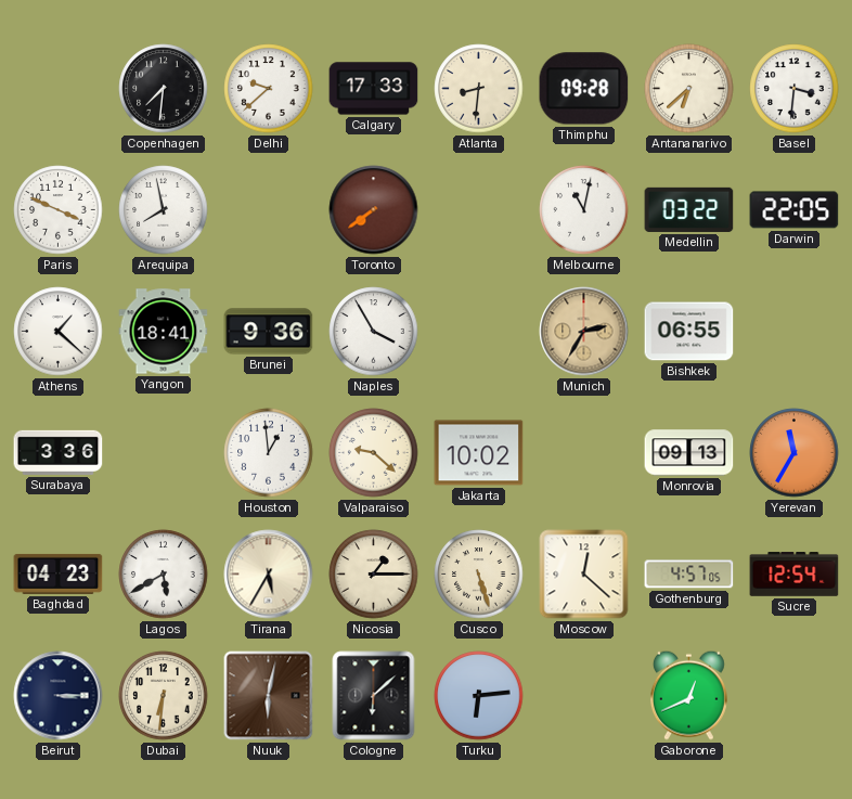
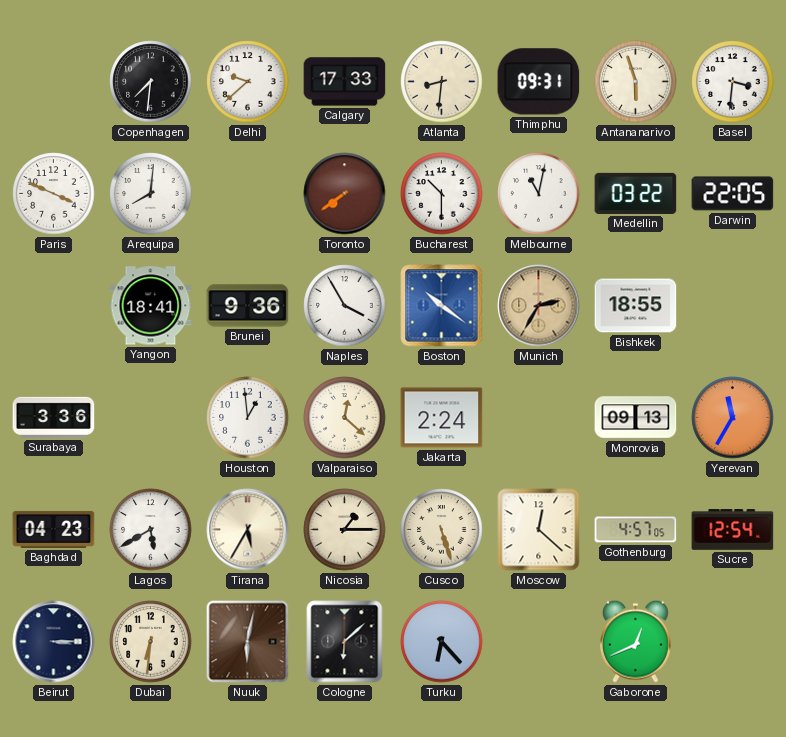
Thimphu: 09:28 -> 09:31
Antananarivo: 6:38 -> 5:57
Arequipa: 7:58 -> 8:01
Bucharest: none -> 10:30
Athens: 1:22 -> none
Boston: none -> 10:21
Bishkek: 06:55 -> 18:55
Valparaiso: 9:22 -> 12:22
Jakarta: 10:02 -> 2:24
Turku: 6:14 -> 6:23
